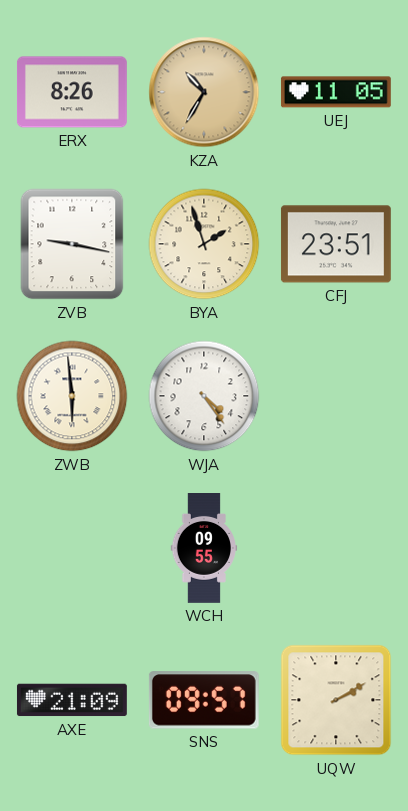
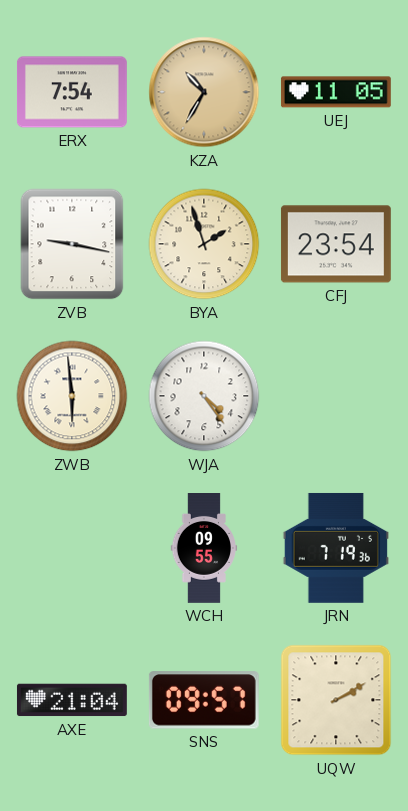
ERX: 8:26 -> 7:54
CFJ: 23:51 -> 23:54
JRN: none -> 7:19
AXE: 21:09 -> 21:04
